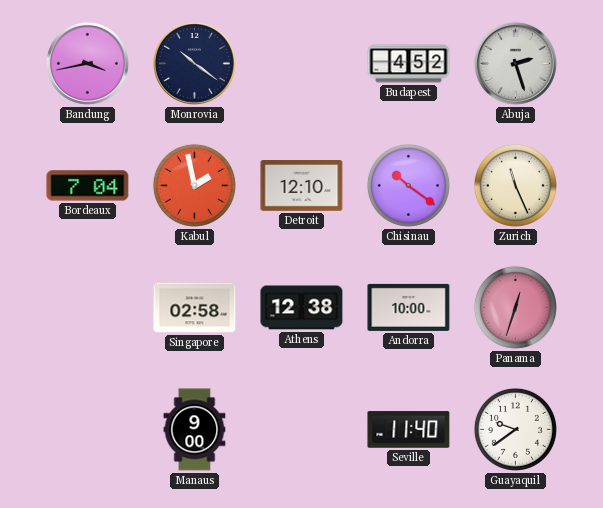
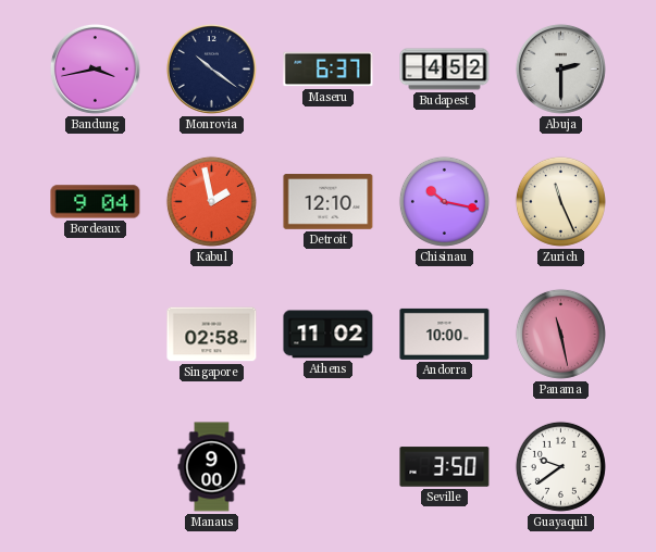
Maseru: none -> 6:37
Abuja: 2:27 -> 2:30
Bordeaux: 7:04 -> 9:04
Chisinau: 10:21 -> 10:17
Athens: 12:38 -> 11:02
Panama: 12:33 -> 11:28
Seville: 11:40 -> 3:50
